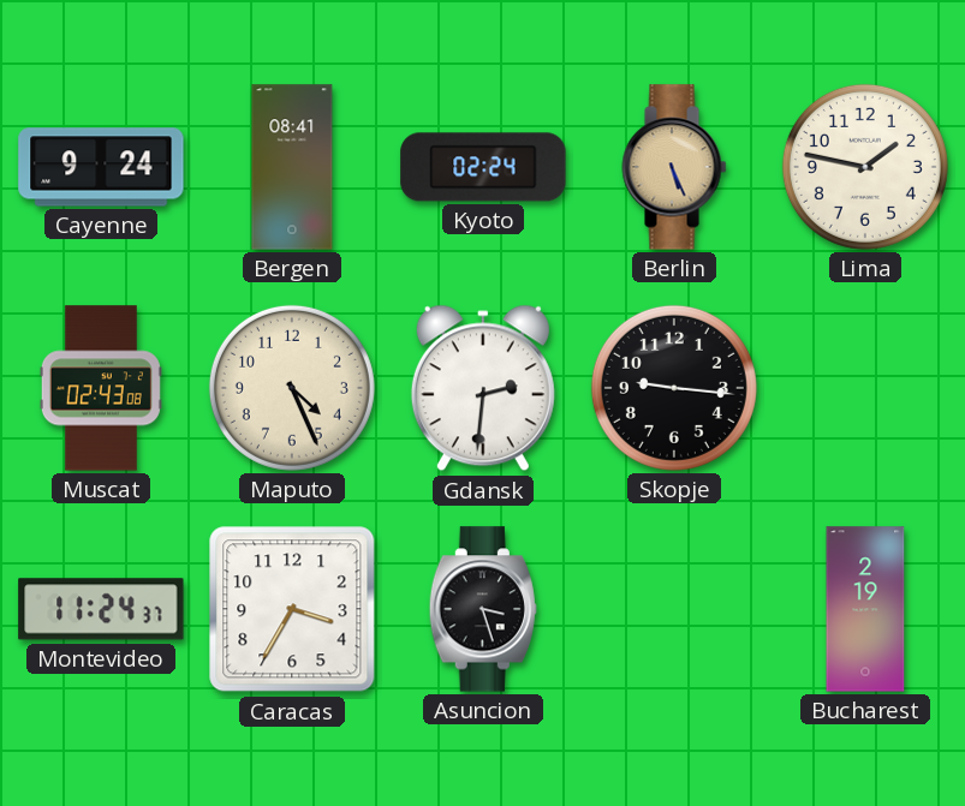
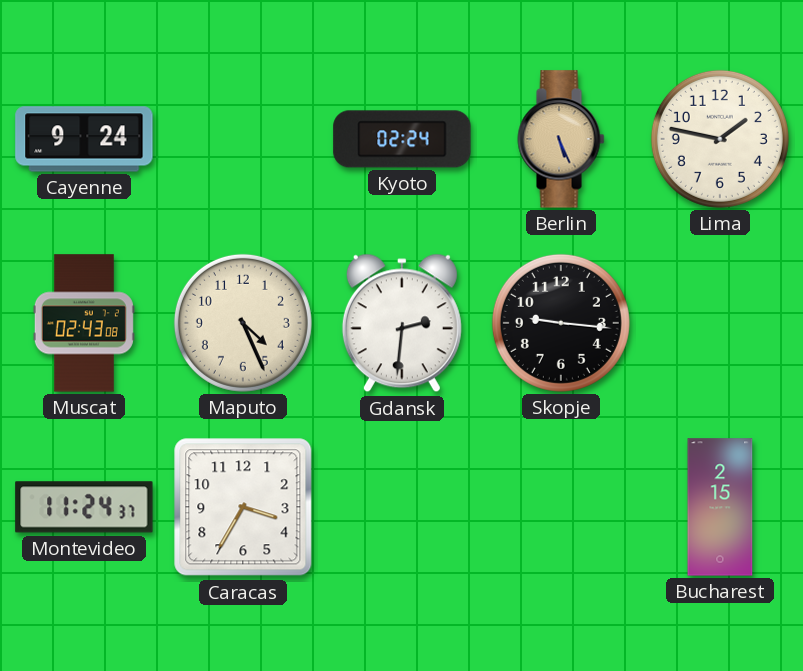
Bergen: 08:41 -> none
Asuncion: 3:27 -> none
Bucharest: 2:19 -> 2:15
